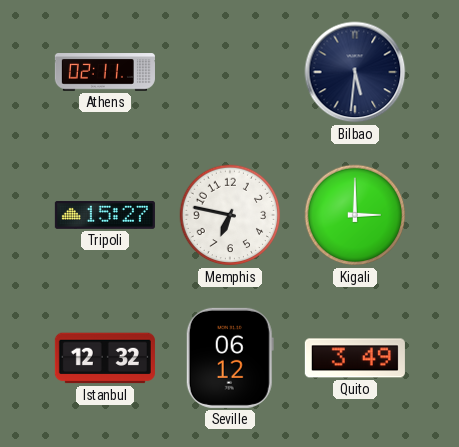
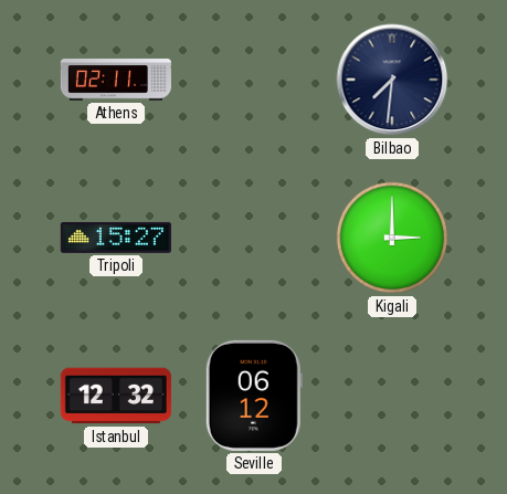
Bilbao: 5:31 -> 7:31
Memphis: 6:47 -> none
Quito: 3:49 -> none
